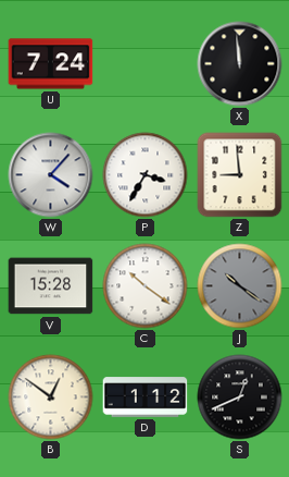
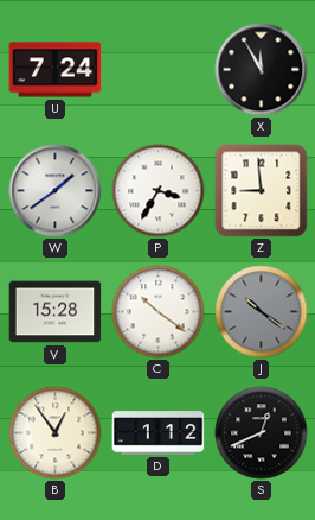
X: 11:59 -> 11:55
W: 4:07 -> 1:39
B: 12:51 -> 12:54
